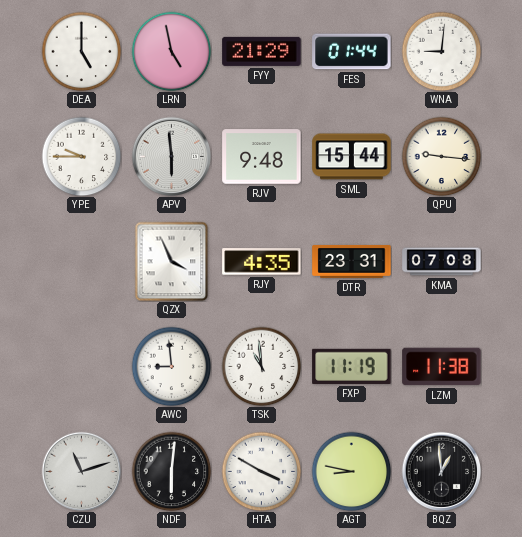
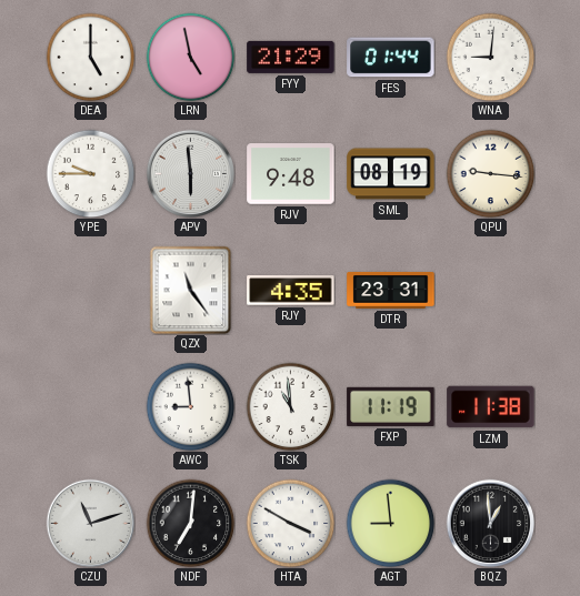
SML: 15:44 -> 08:19
QZX: 3:56 -> 11:24
KMA: 07:08 -> none
NDF: 6:01 -> 7:01
AGT: 8:47 -> 8:59
